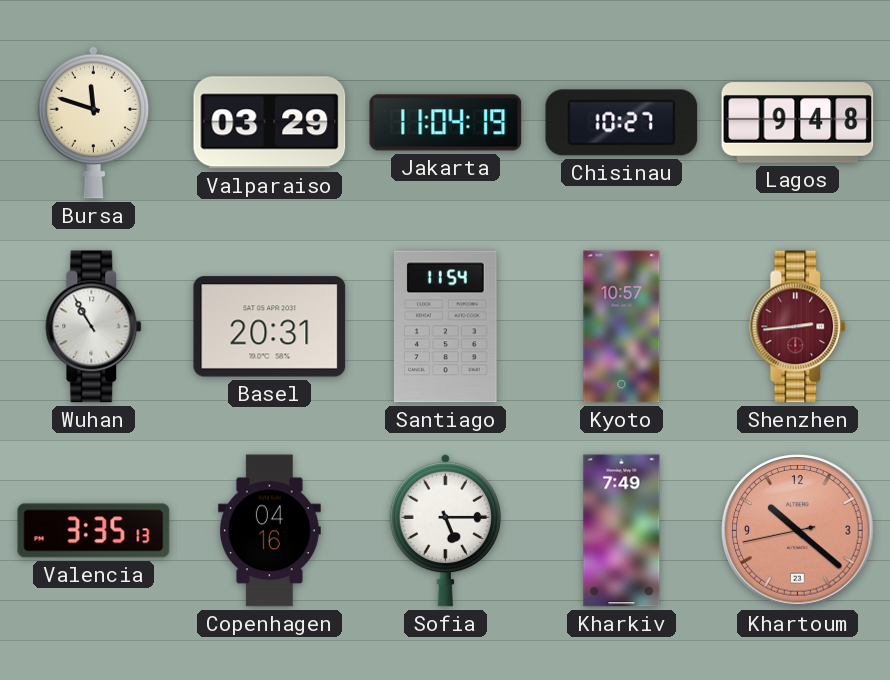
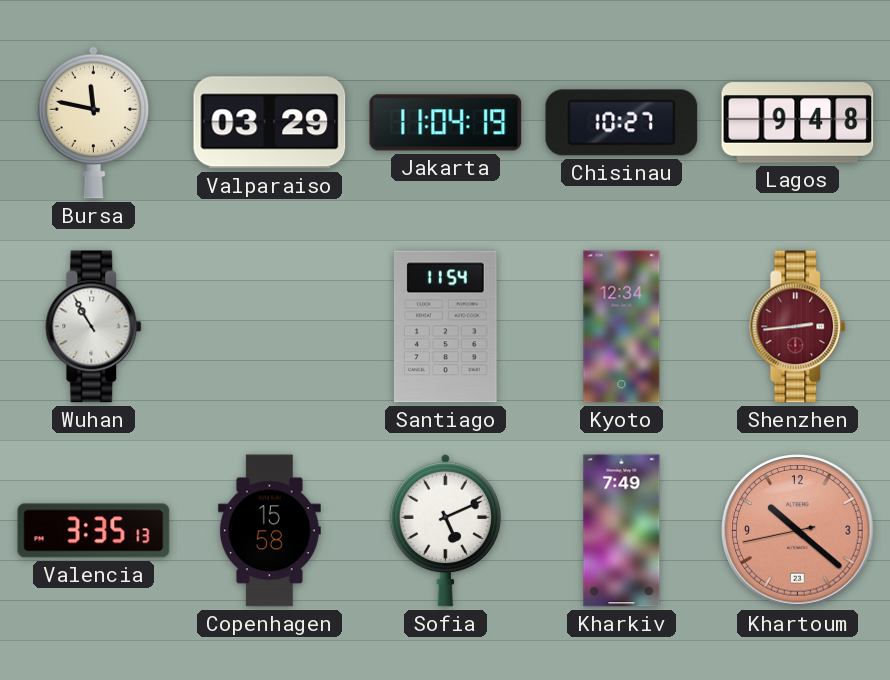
Bursa: 11:48 -> 11:47
Basel: 20:31 -> none
Kyoto: 10:57 -> 12:34
Copenhagen: 04:16 -> 15:58
Sofia: 5:15 -> 5:11
